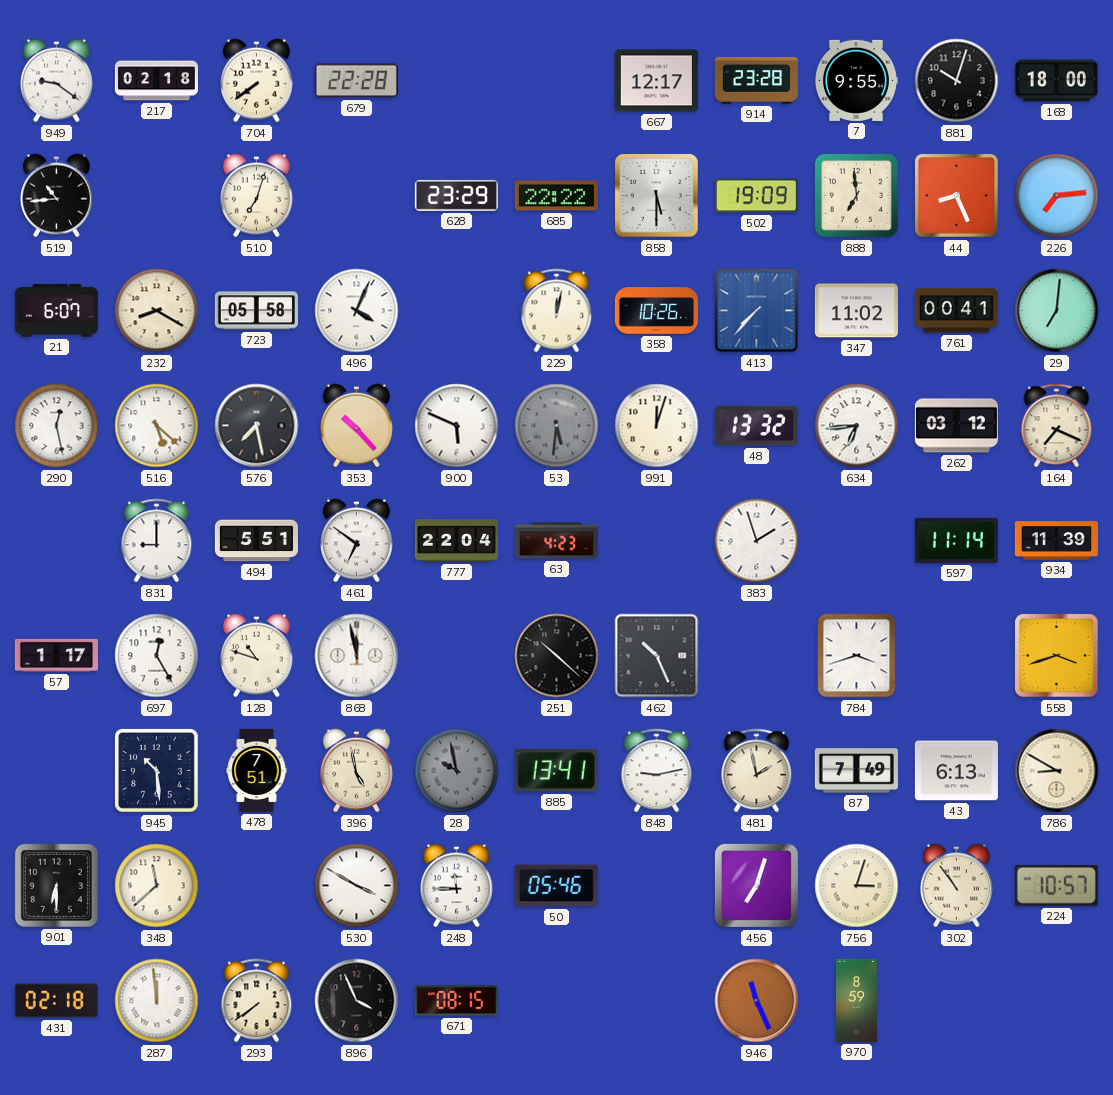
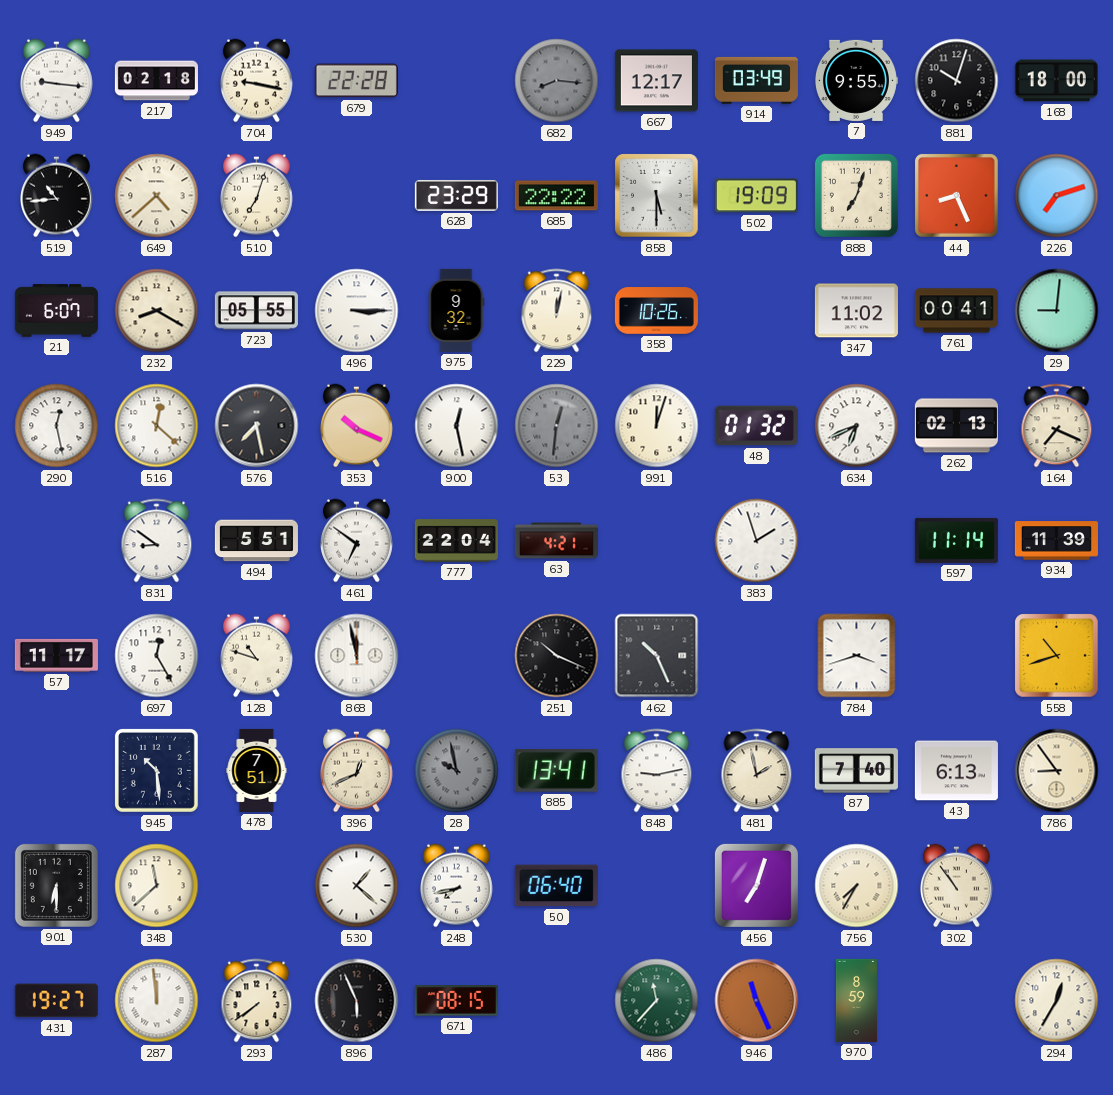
949: 9:21 -> 9:16
704: 7:39 -> 9:17
682: none -> 8:16
914: 23:28 -> 03:49
649: none -> 4:38
888: 6:59 -> 7:03
226: 7:14 -> 7:12
723: 05:58 -> 05:55
496: 4:04 -> 3:15
975: none -> 9:32
413: 7:37 -> none
29: 7:01 -> 9:01
516: 5:22 -> 12:22
353: 10:23 -> 10:19
900: 5:49 -> 12:28
53: 5:31 -> 12:31
48: 13:32 -> 01:32
634: 6:44 -> 6:41
262: 03:12 -> 02:13
831: 9:00 -> 8:51
63: 4:23 -> 4:21
57: 1:17 -> 11:17
251: 10:22 -> 10:19
558: 3:42 -> 10:42
396: 4:58 -> 12:41
87: 7:49 -> 7:40
786: 8:50 -> 8:54
530: 3:50 -> 1:22
248: 11:45 -> 7:43
50: 05:46 -> 06:40
756: 3:03 -> 7:35
224: 10:57 -> none
431: 02:18 -> 19:27
896: 3:56 -> 5:56
486: none -> 11:37
294: none -> 12:35
